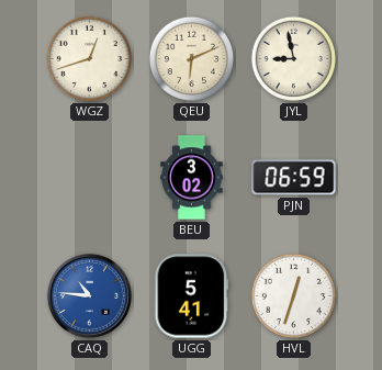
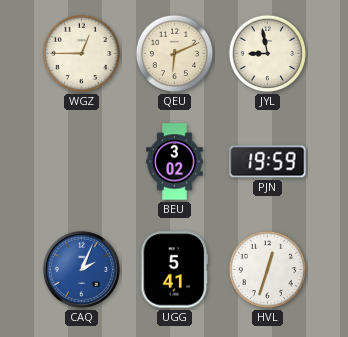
WGZ: 12:42 -> 12:45
PJN: 06:59 -> 19:59
CAQ: 10:46 -> 2:04
